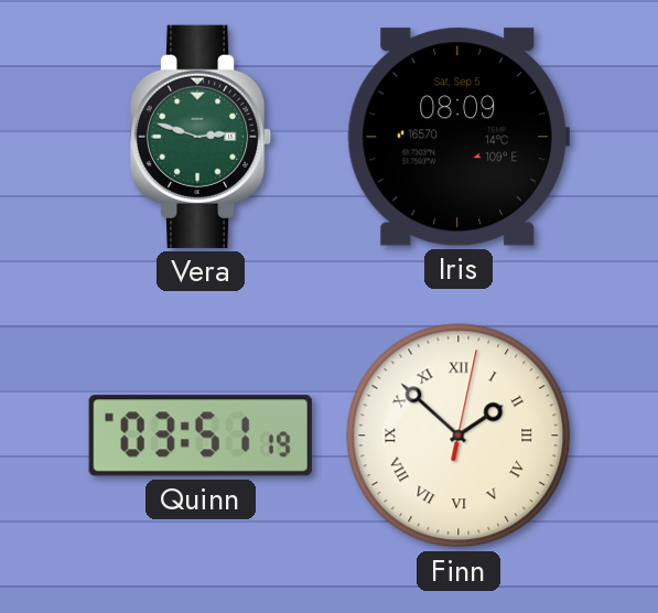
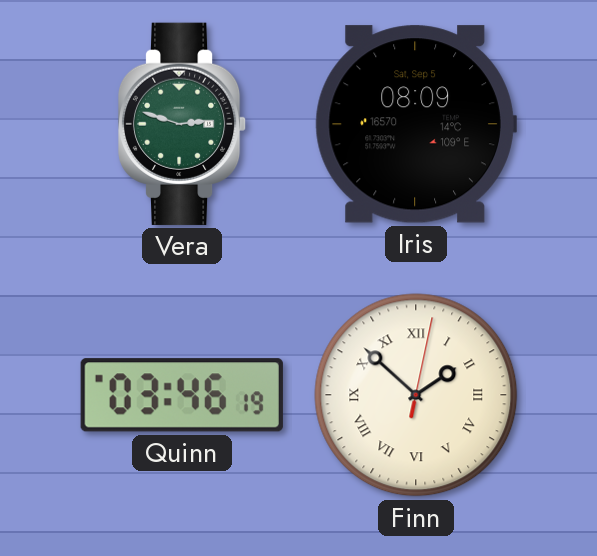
Quinn: 03:51 -> 03:46
